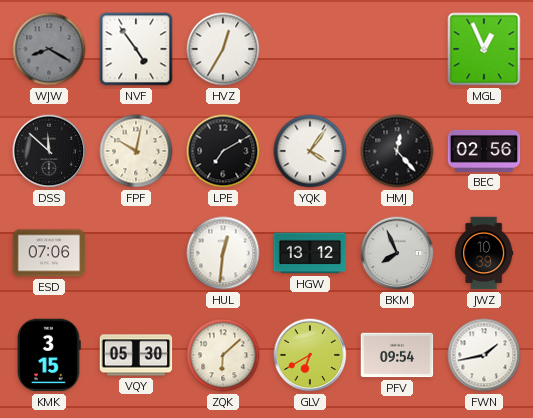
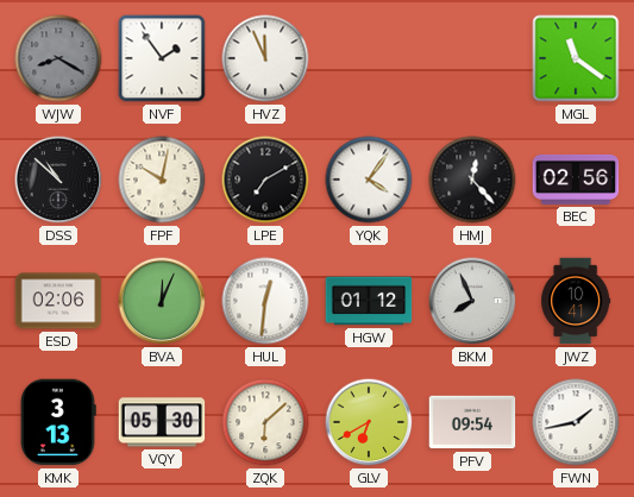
NVF: 4:54 -> 1:54
HVZ: 12:35 -> 11:56
MGL: 12:56 -> 11:21
DSS: 11:52 -> 10:52
ESD: 07:06 -> 02:06
BVA: none -> 12:04
HGW: 13:12 -> 01:12
JWZ: 10:39 -> 10:41
KMK: 3:15 -> 3:13
